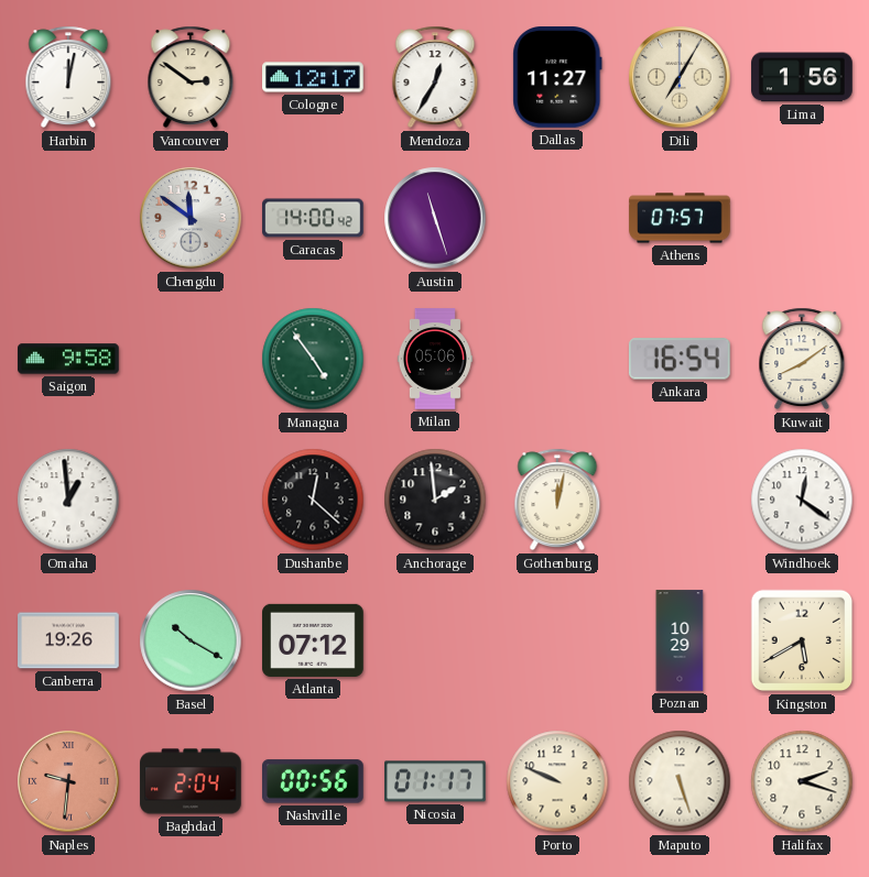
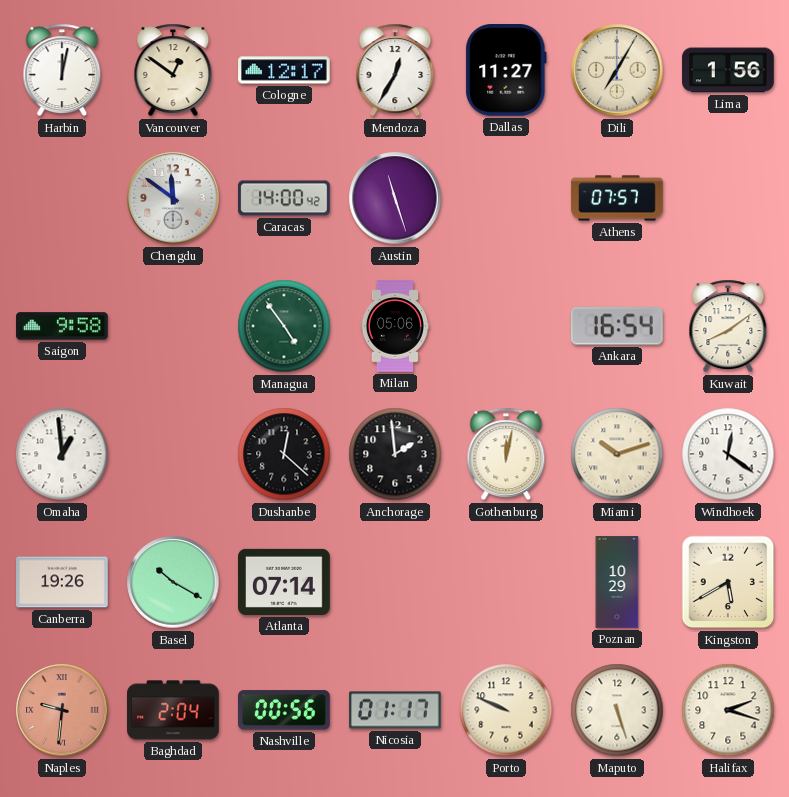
Vancouver: 2:51 -> 12:51
Miami: none -> 10:12
Atlanta: 07:12 -> 07:14
